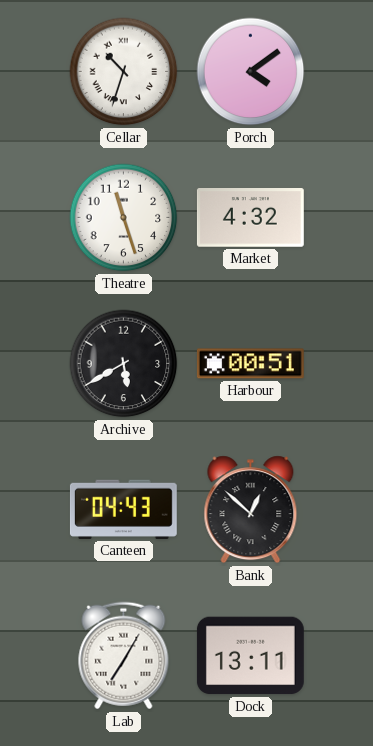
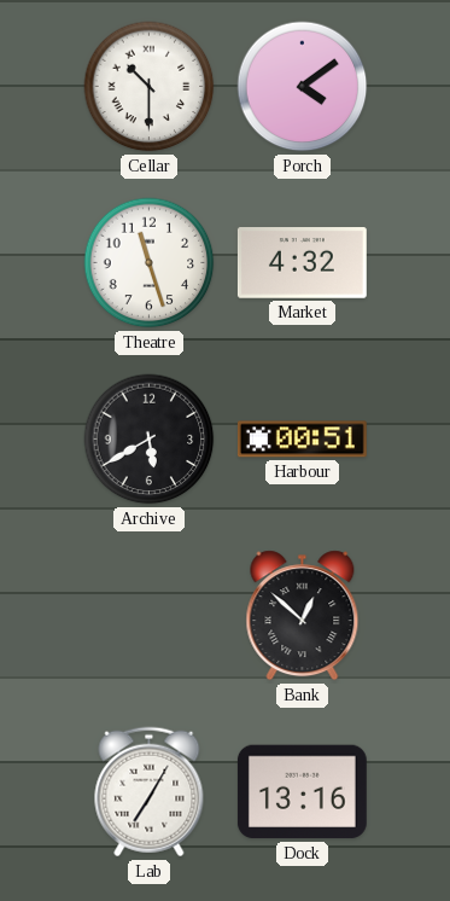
Cellar: 10:33 -> 10:30
Canteen: 04:43 -> none
Dock: 13:11 -> 13:16
